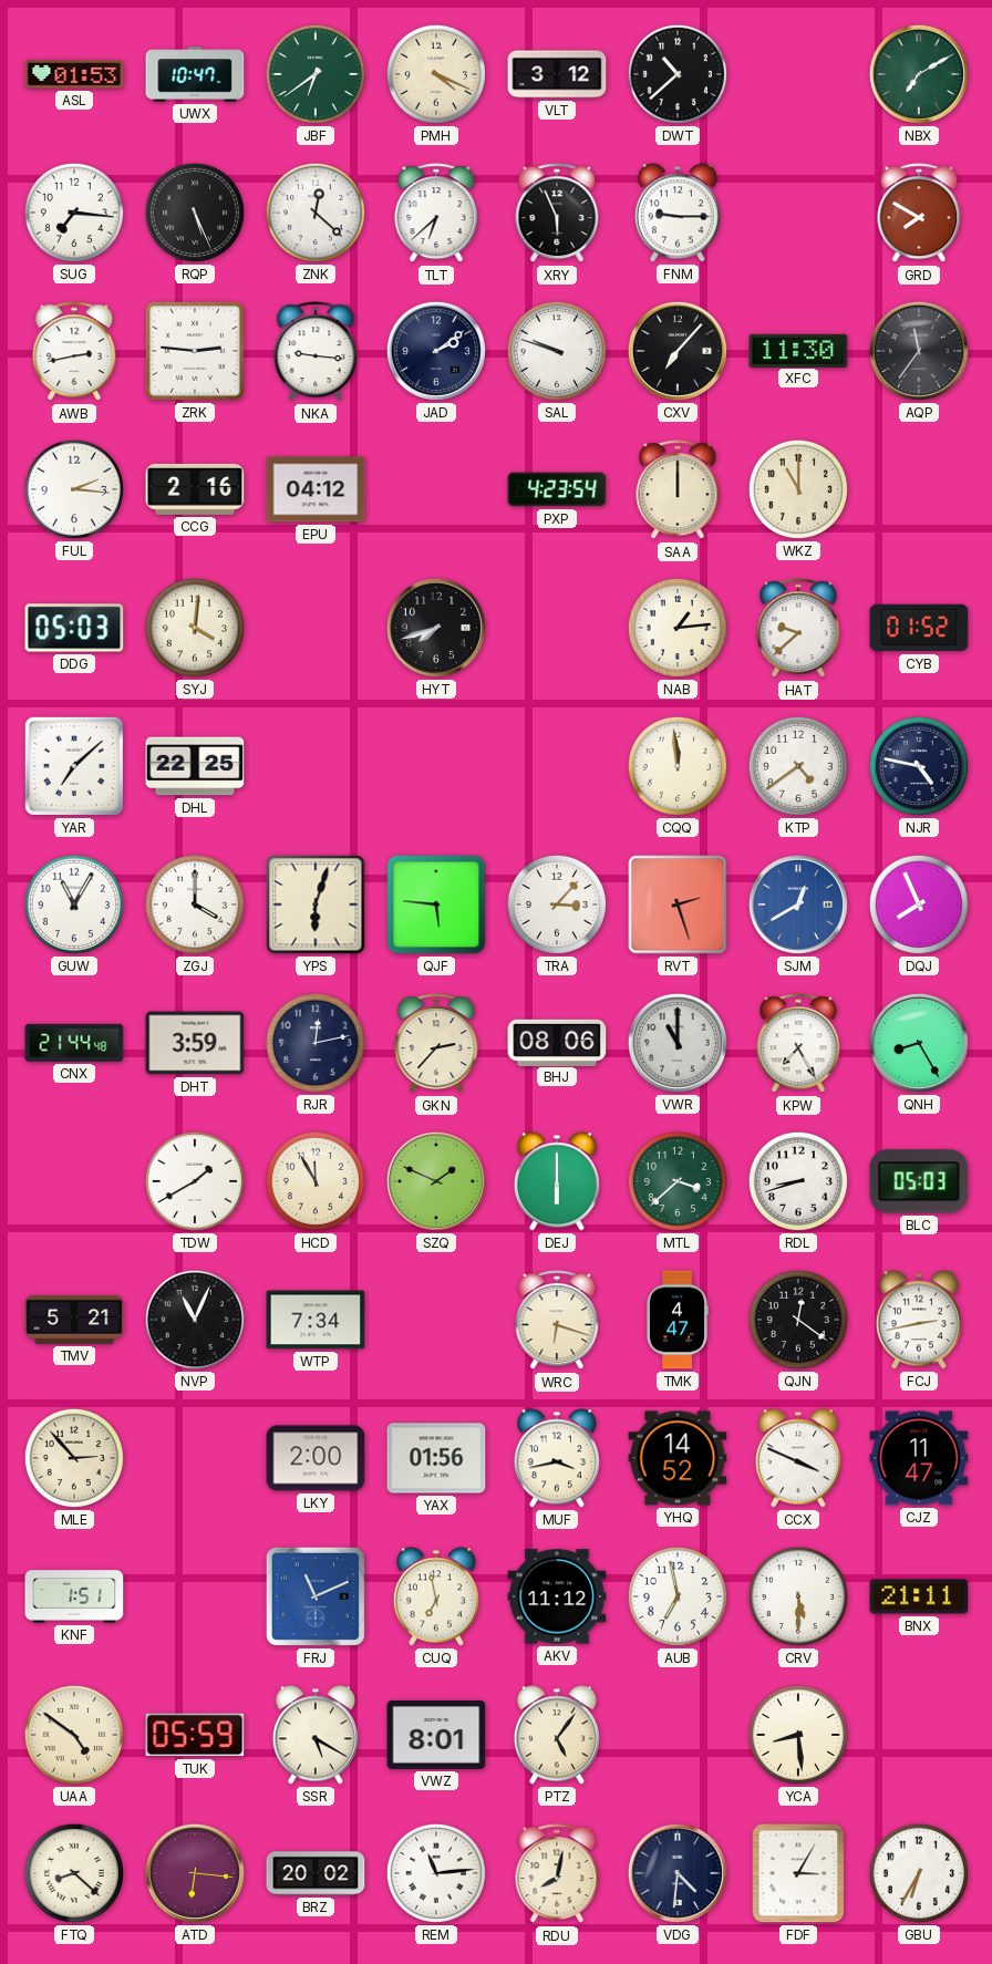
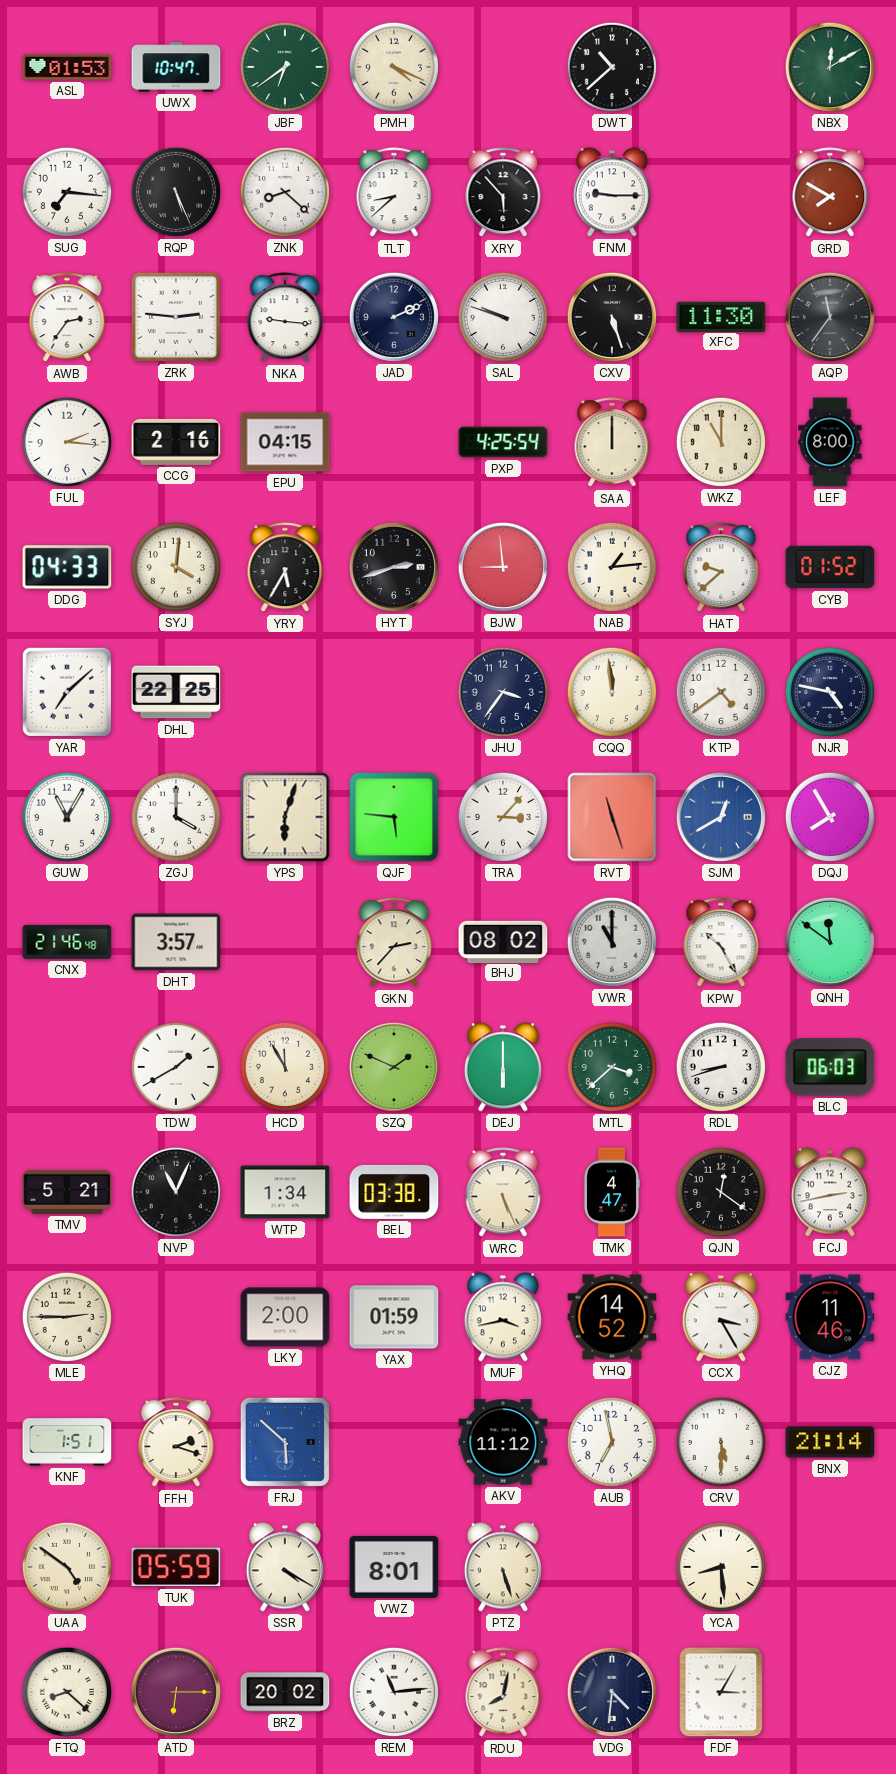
VLT: 3:12 -> none
NBX: 7:10 -> 12:10
ZNK: 12:22 -> 8:22
TLT: 6:38 -> 8:38
XRY: 5:56 -> 5:53
AWB: 2:43 -> 2:36
JAD: 2:09 -> 2:11
CXV: 7:07 -> 5:27
EPU: 04:12 -> 04:15
PXP: 4:23 -> 4:25
LEF: none -> 8:00
DDG: 05:03 -> 04:33
YRY: none -> 5:35
HYT: 7:42 -> 2:42
BJW: none -> 8:59
JHU: none -> 3:36
RVT: 2:27 -> 11:27
DQJ: 7:56 -> 7:55
CNX: 21:44 -> 21:46
DHT: 3:59 -> 3:57
RJR: 12:13 -> none
BHJ: 08:06 -> 08:02
KPW: 7:25 -> 10:25
QNH: 8:25 -> 11:51
BLC: 05:03 -> 06:03
WTP: 7:34 -> 1:34
BEL: none -> 03:38
WRC: 6:18 -> 5:26
MLE: 2:53 -> 2:45
YAX: 01:56 -> 01:59
CCX: 3:49 -> 3:25
CJZ: 11:47 -> 11:46
FFH: none -> 2:18
FRJ: 11:11 -> 5:52
CUQ: 6:58 -> none
BNX: 21:11 -> 21:14
SSR: 5:20 -> 4:20
PTZ: 5:06 -> 5:27
ATD: 6:16 -> 6:15
GBU: 6:35 -> none
